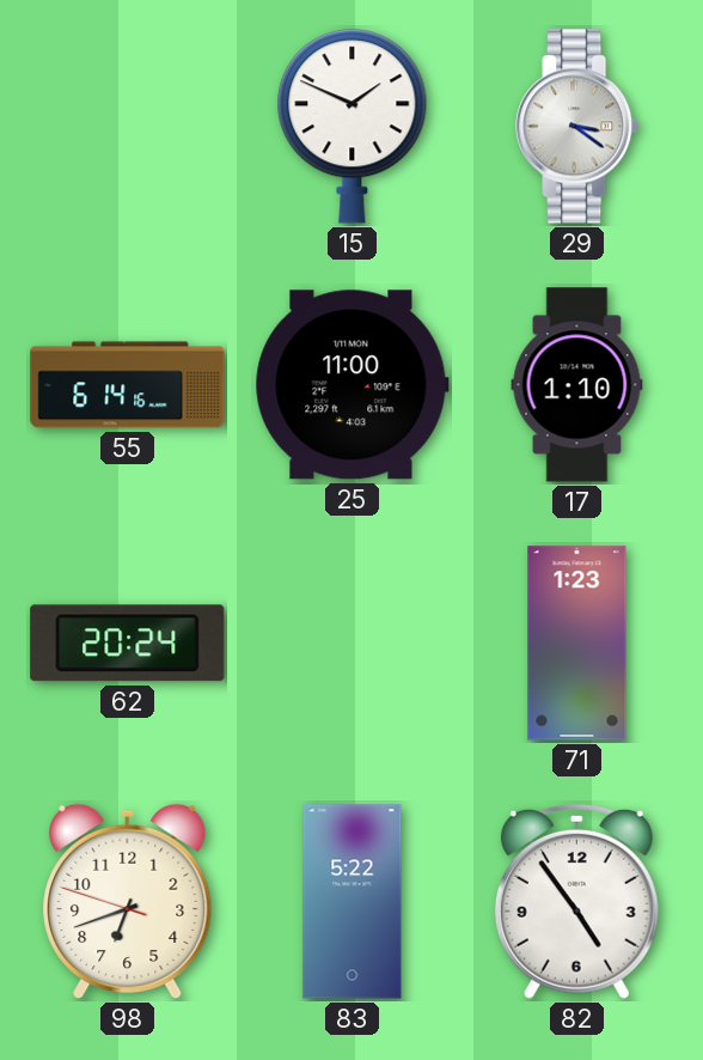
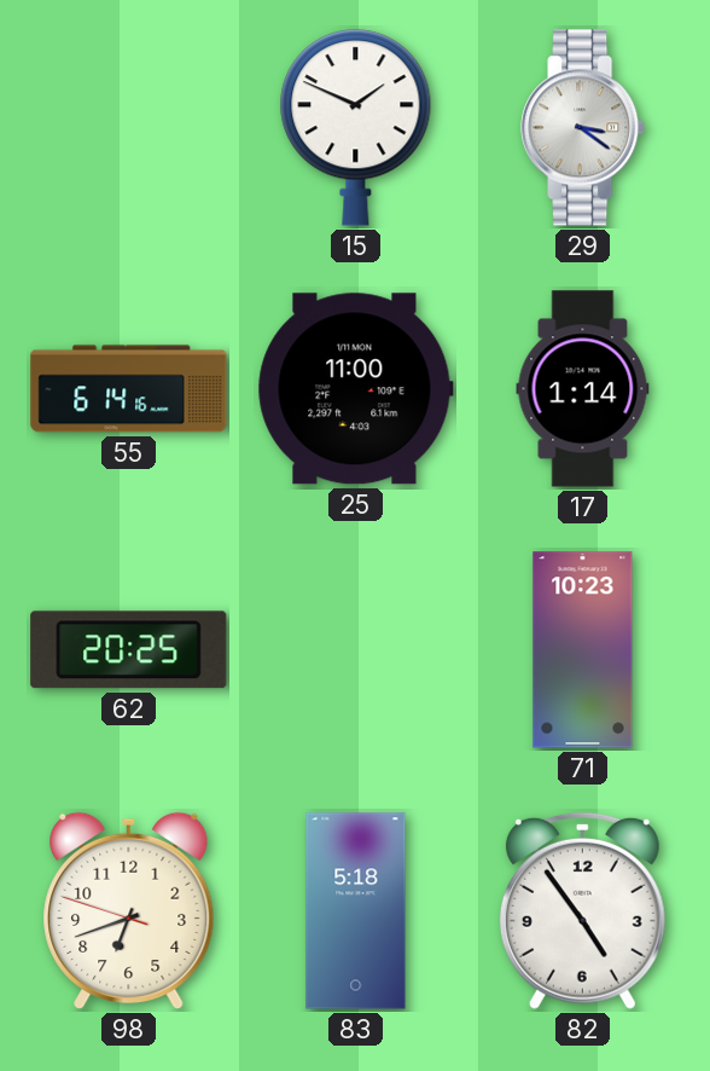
17: 1:10 -> 1:14
62: 20:24 -> 20:25
71: 1:23 -> 10:23
83: 5:22 -> 5:18
